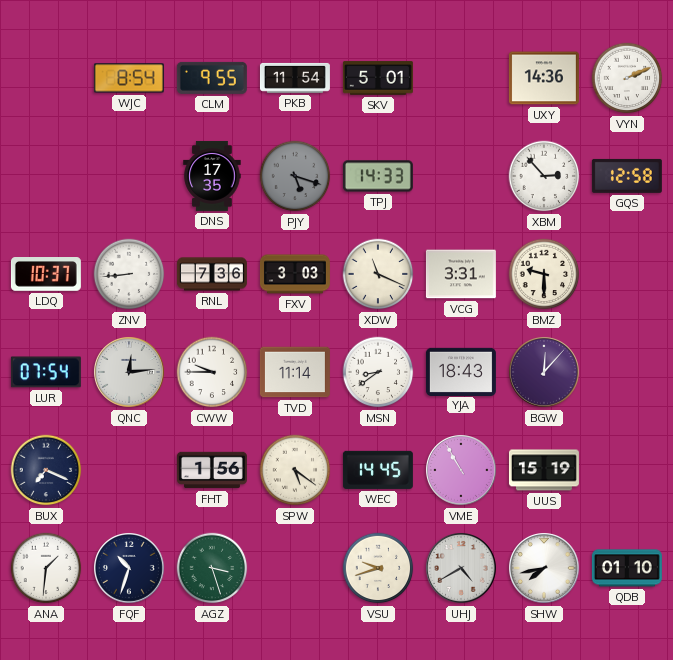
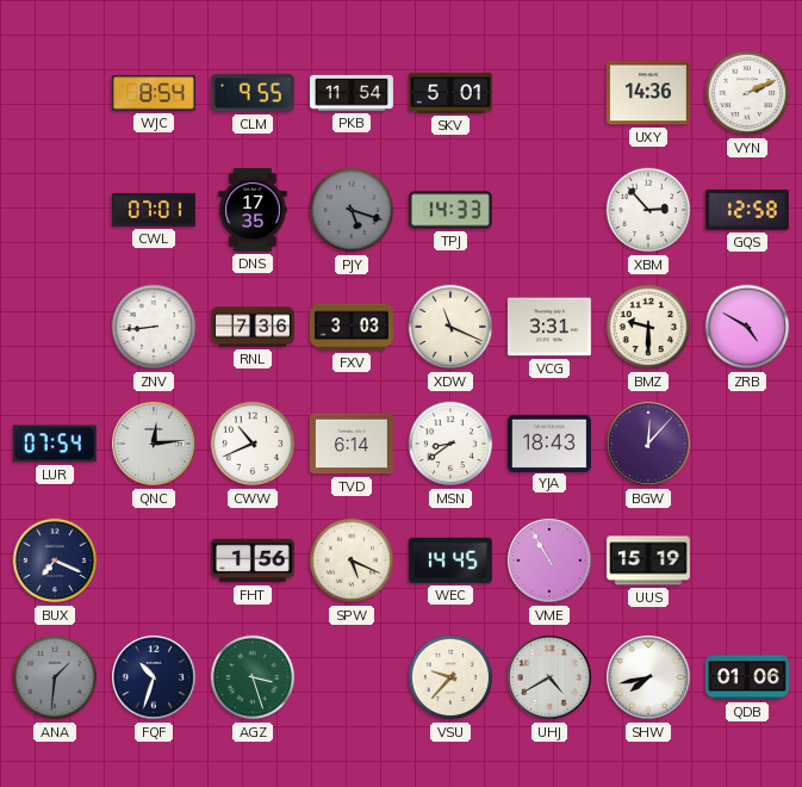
CWL: none -> 07:01
LDQ: 10:37 -> none
ZRB: none -> 4:50
CWW: 9:45 -> 10:41
TVD: 11:14 -> 6:14
SPW: 5:21 -> 5:19
ANA dial: white -> grey
VSU: 9:42 -> 9:37
QDB: 01:10 -> 01:06
